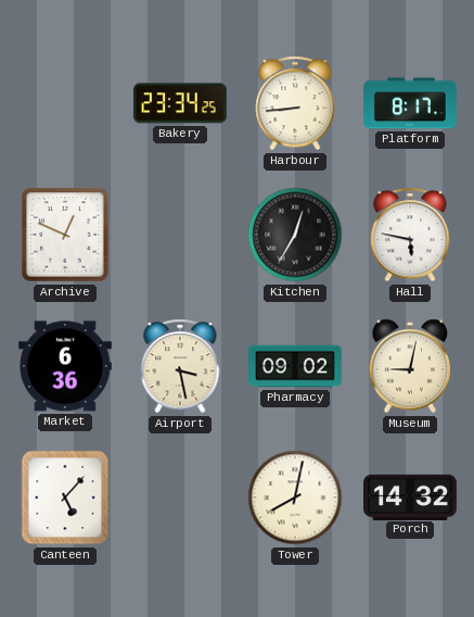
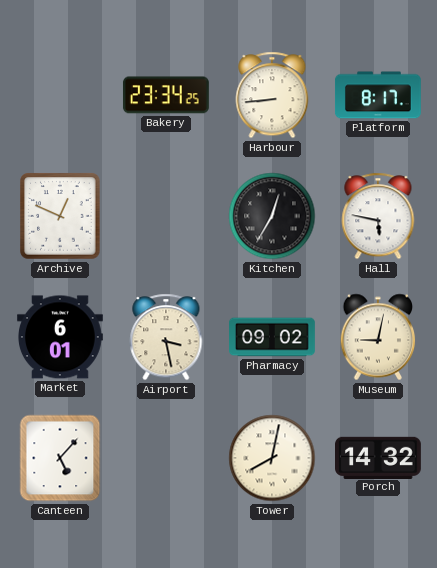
Market: 6:36 -> 6:01
